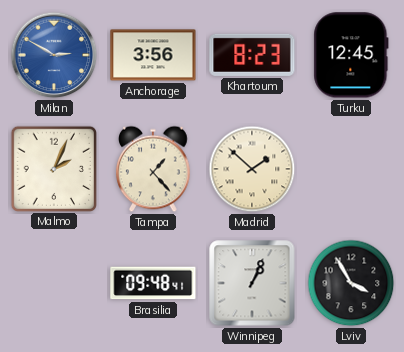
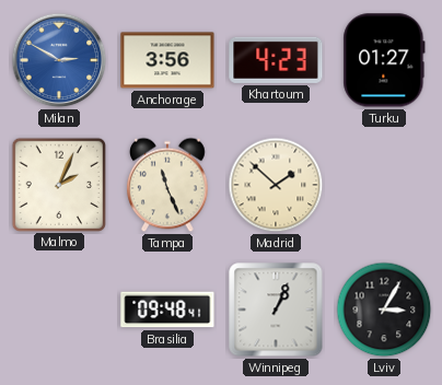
Khartoum: 8:23 -> 4:23
Turku: 12:45 -> 01:27
Tampa: 1:23 -> 11:26
Lviv: 3:55 -> 3:05
